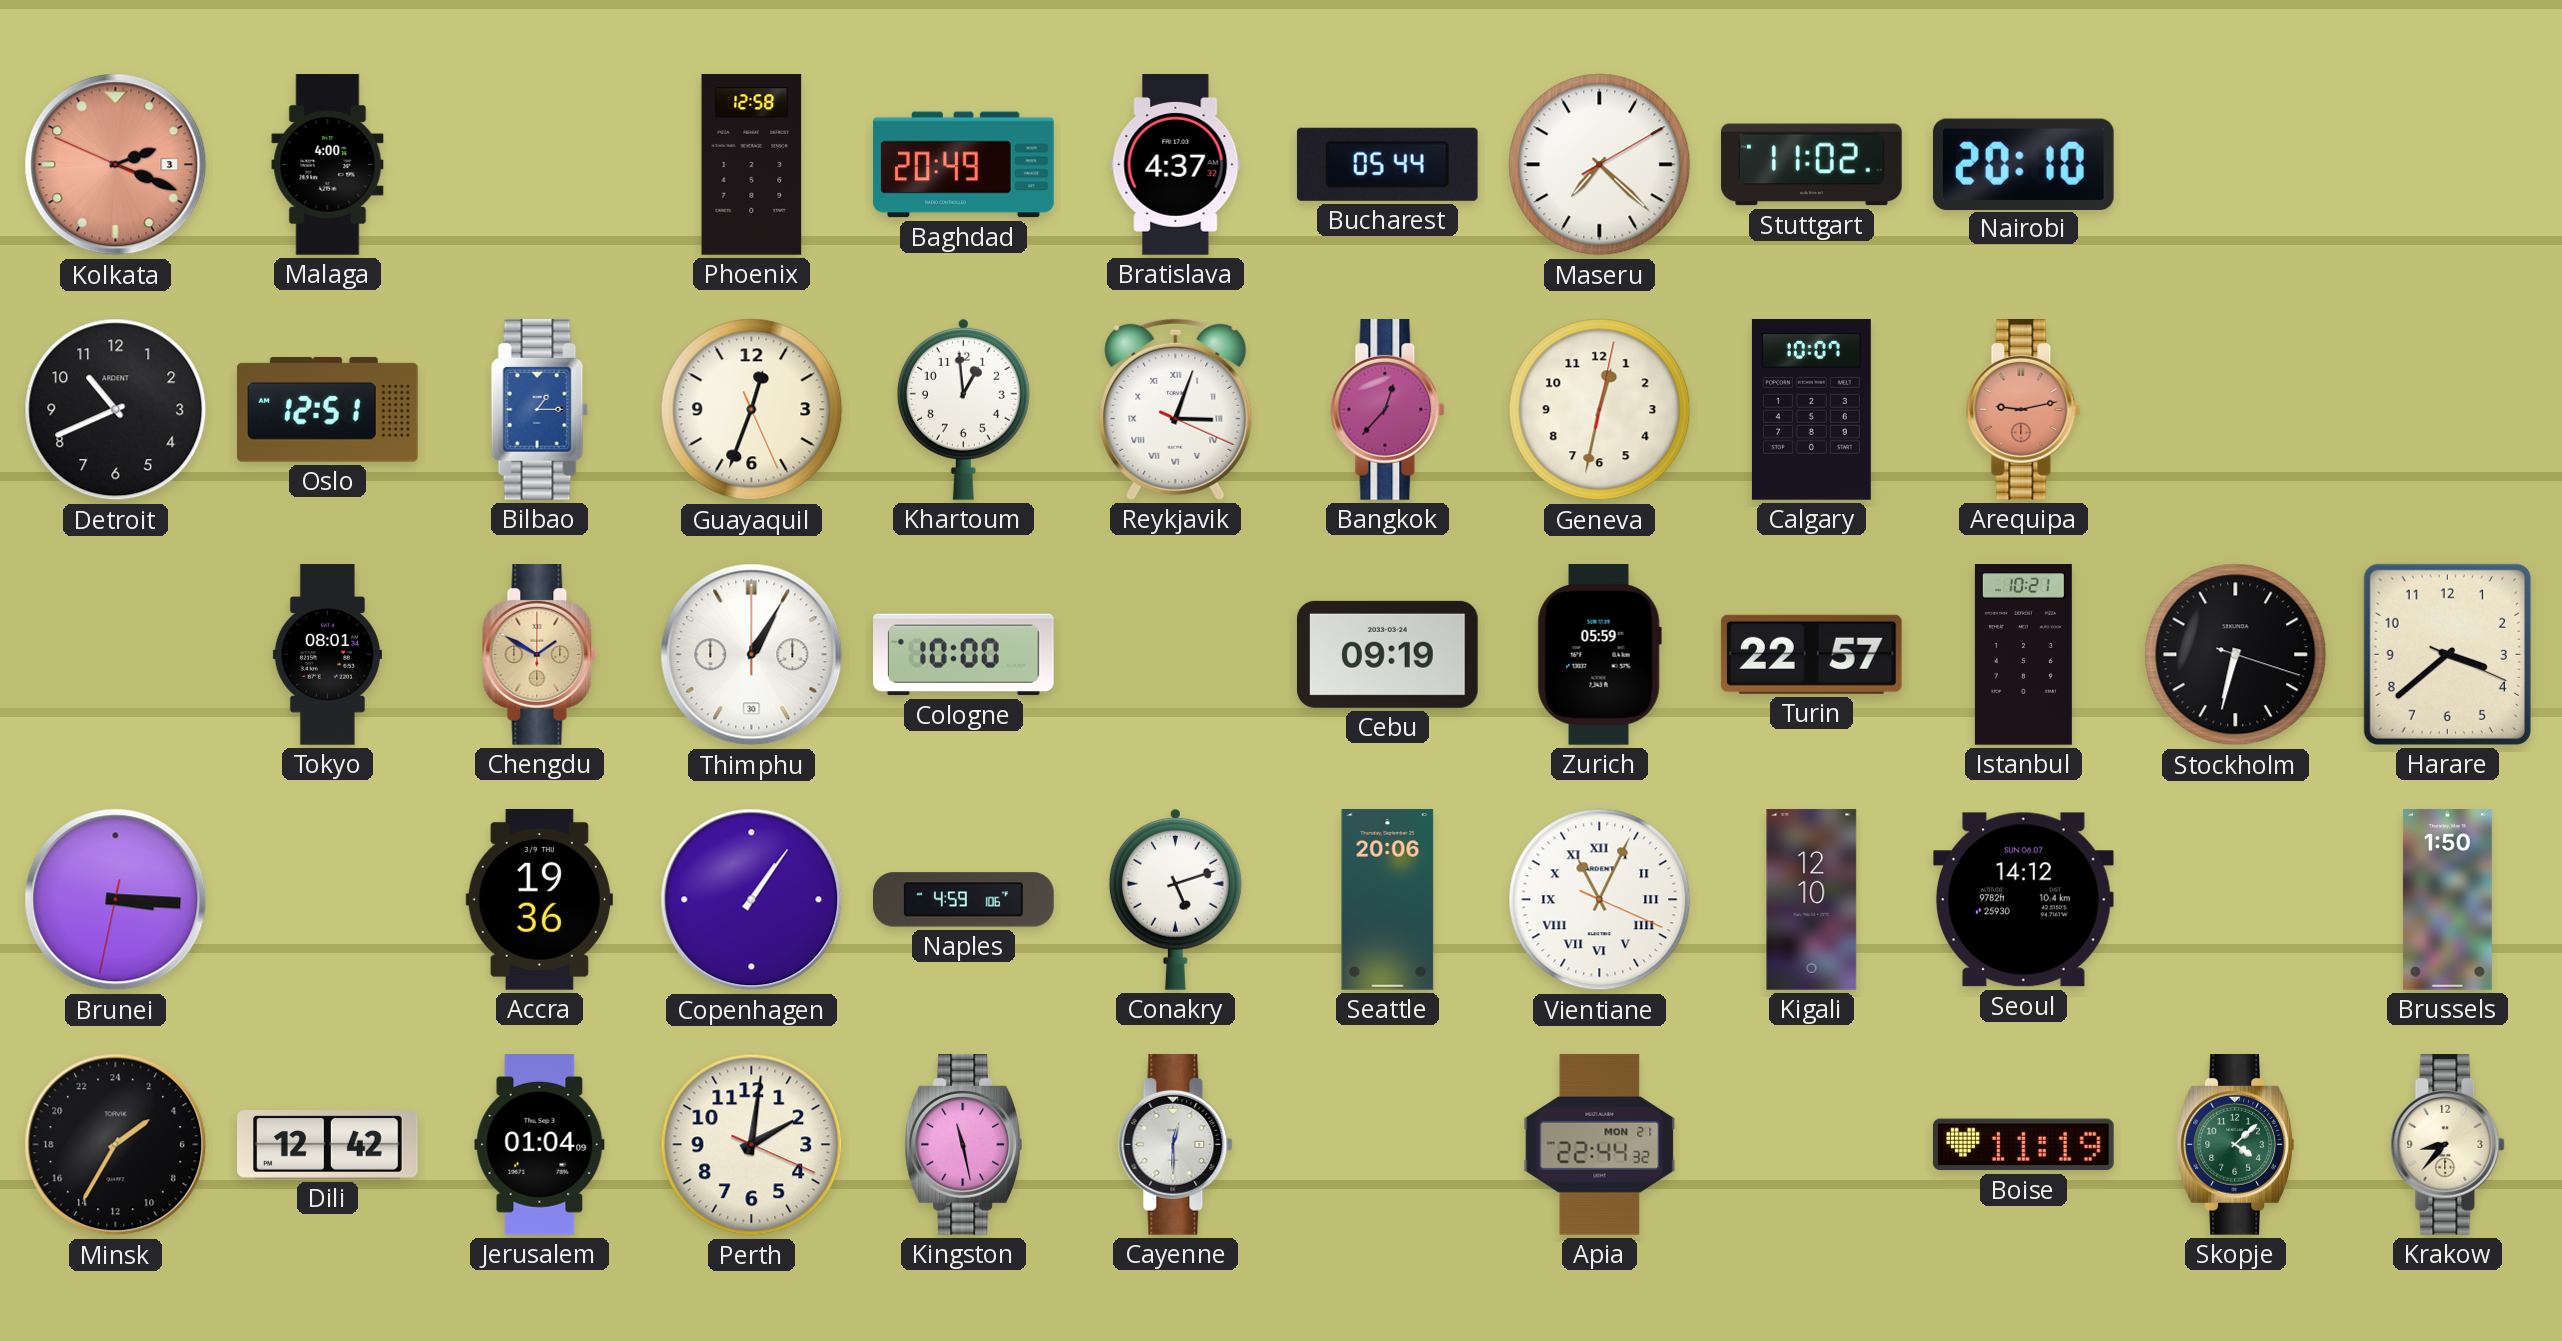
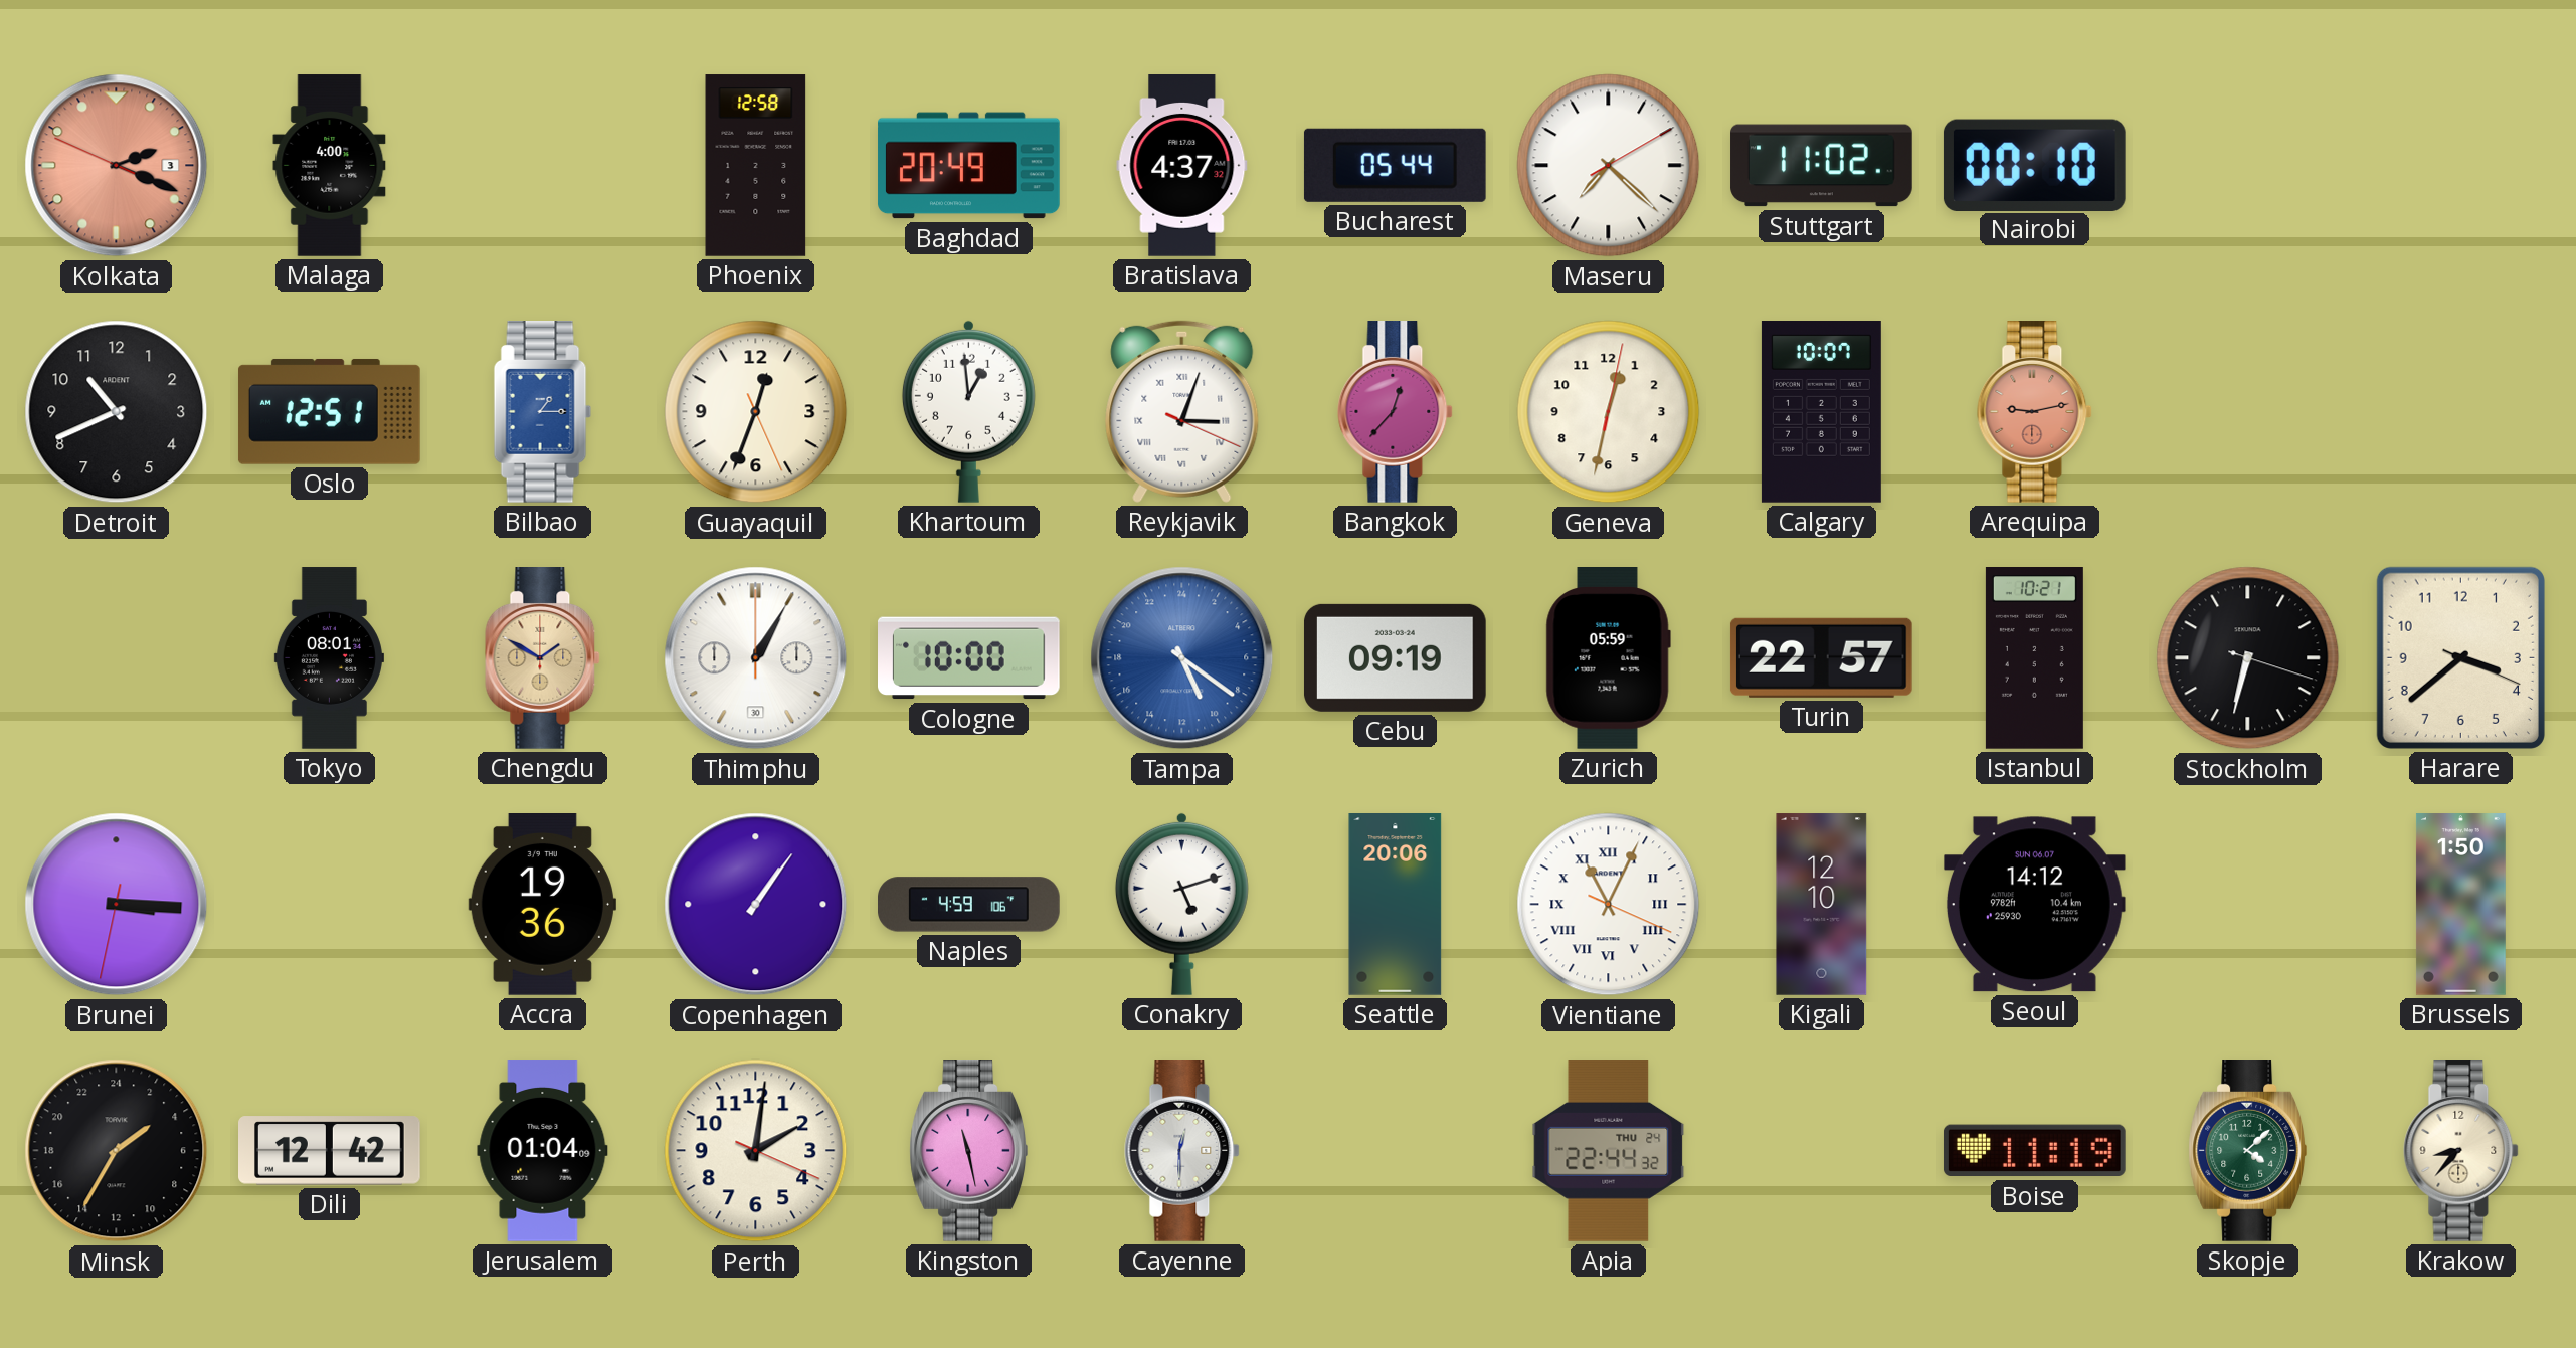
Nairobi: 20:10 -> 00:10
Tampa: none -> 10:21
Apia date: MON 21 -> THU 24
